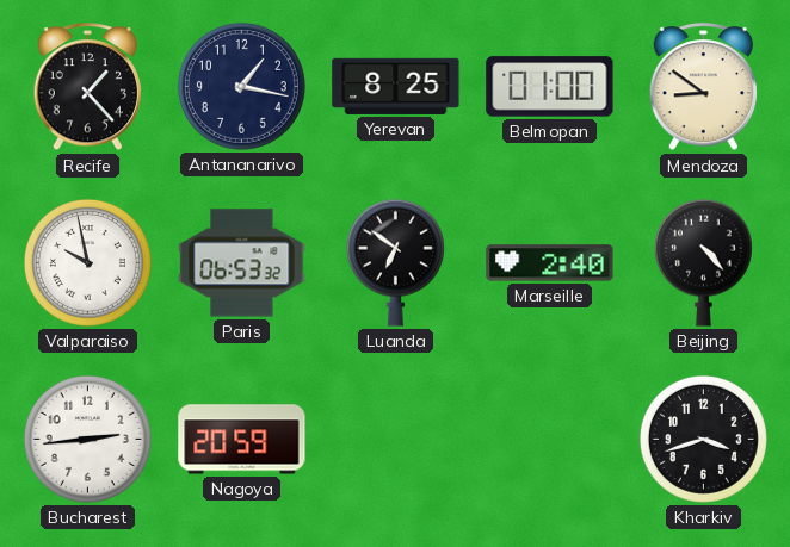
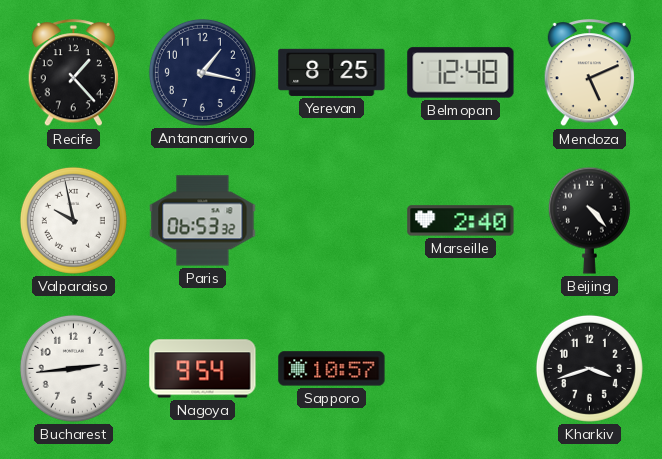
Belmopan: 01:00 -> 12:48
Mendoza: 8:51 -> 5:11
Luanda: 6:51 -> none
Nagoya: 20:59 -> 9:54
Sapporo: none -> 10:57
